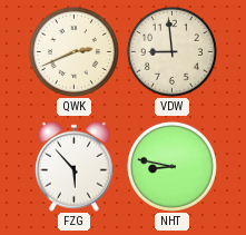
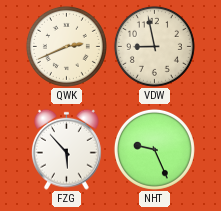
VDW: 8:59 -> 8:58
NHT: 8:47 -> 9:26
